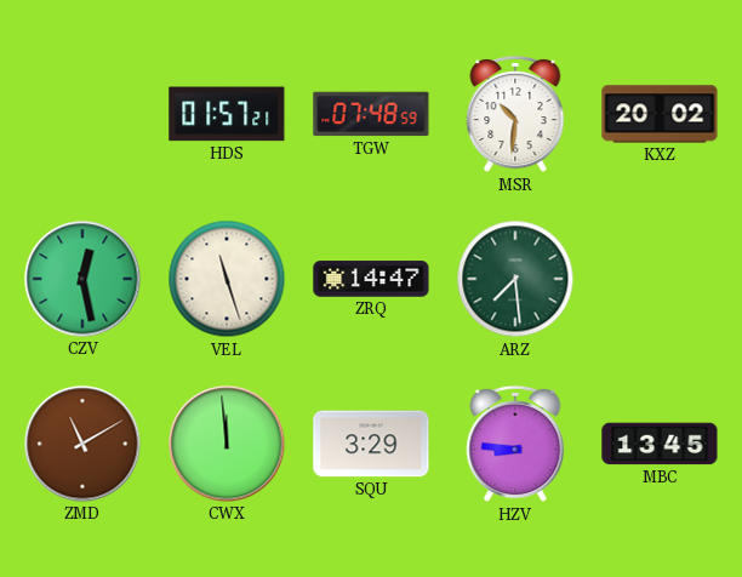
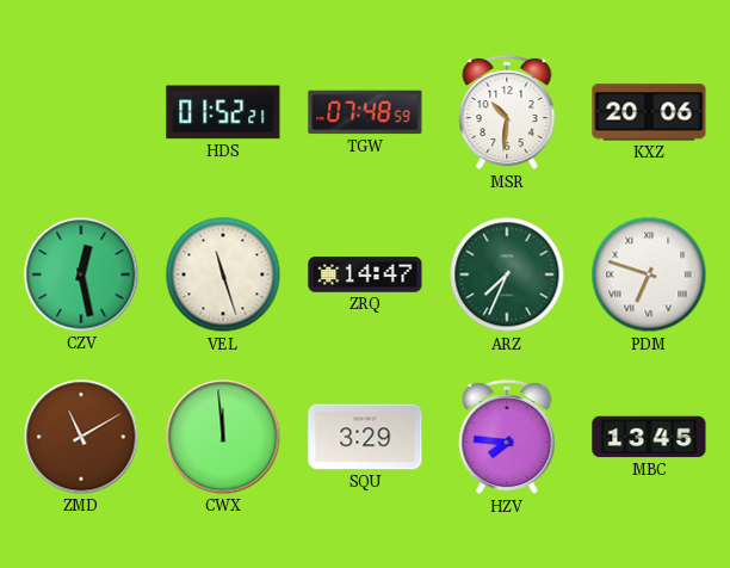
HDS: 01:57 -> 01:52
KXZ: 20:02 -> 20:06
ARZ: 7:29 -> 7:34
PDM: none -> 6:48
HZV: 8:46 -> 7:46
